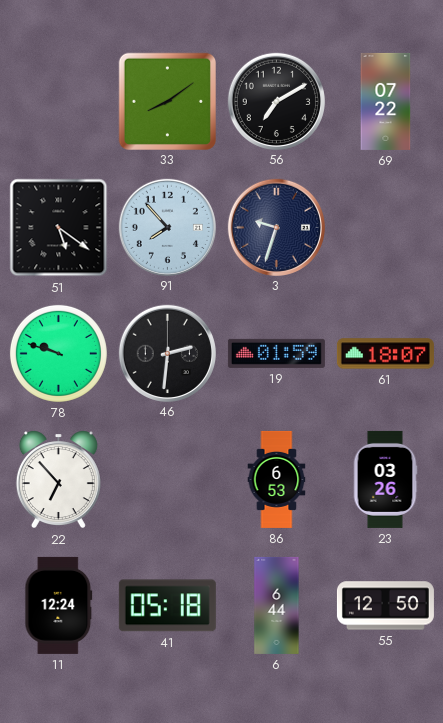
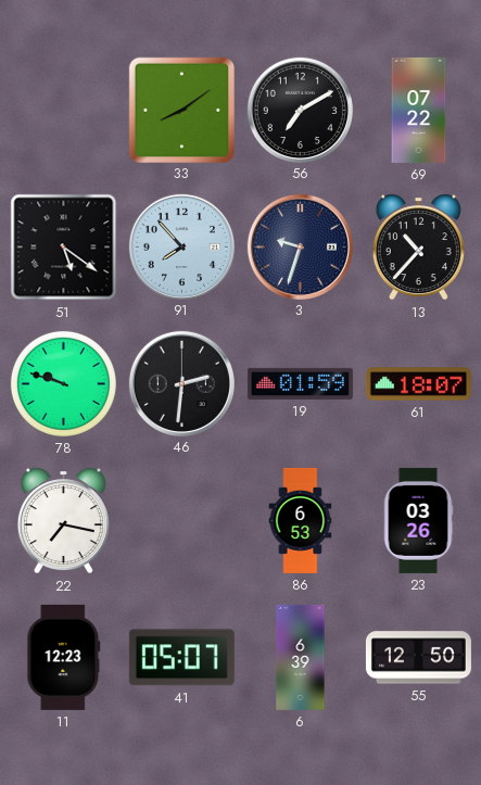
13: none -> 10:37
22: 6:53 -> 7:17
11: 12:24 -> 12:23
41: 05:18 -> 05:07
6: 6:44 -> 6:39
